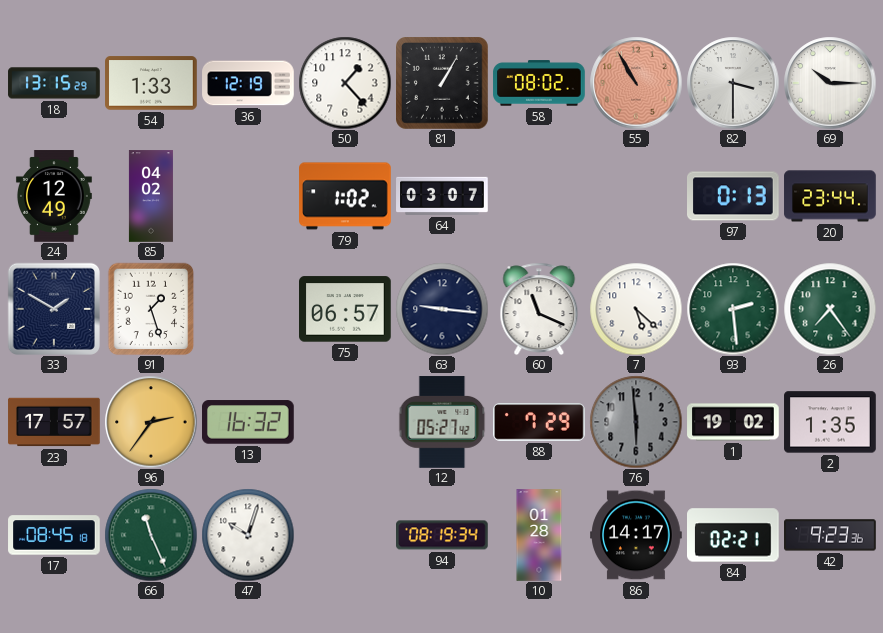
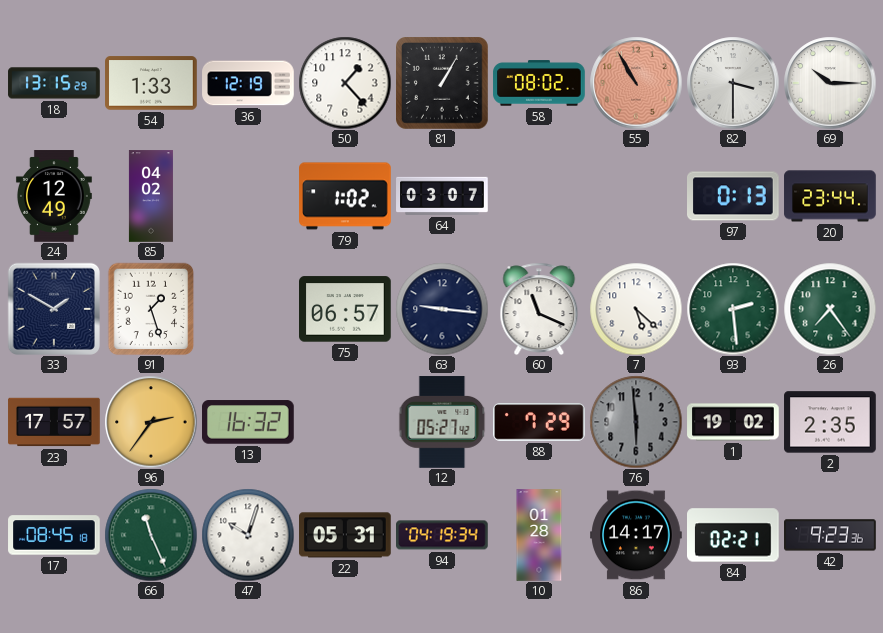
2: 1:35 -> 2:35
22: none -> 05:31
94: 08:19 -> 04:19
